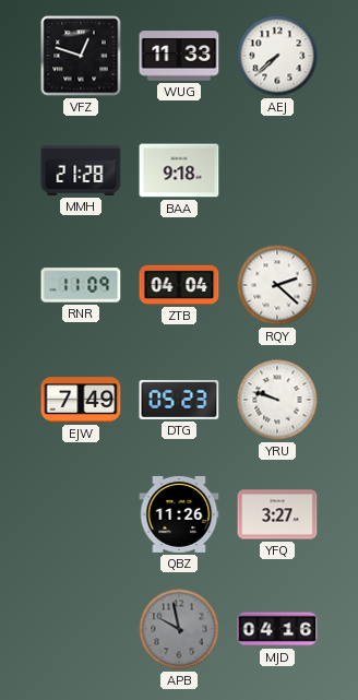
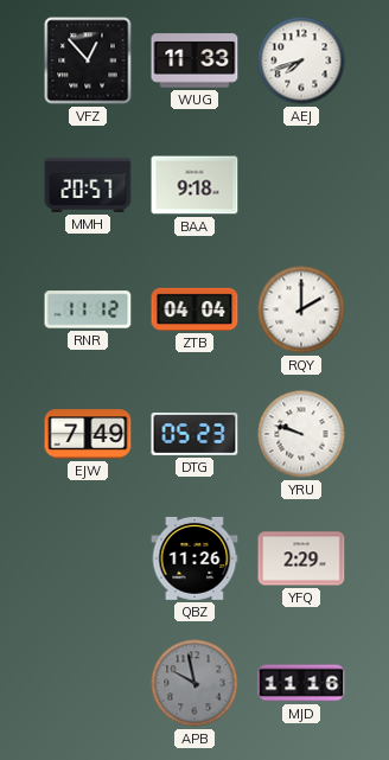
VFZ: 12:48 -> 12:53
AEJ: 7:38 -> 7:42
MMH: 21:28 -> 20:57
RNR: 11:09 -> 11:12
RQY: 2:22 -> 2:00
YFQ: 3:27 -> 2:29
MJD: 04:16 -> 11:16
